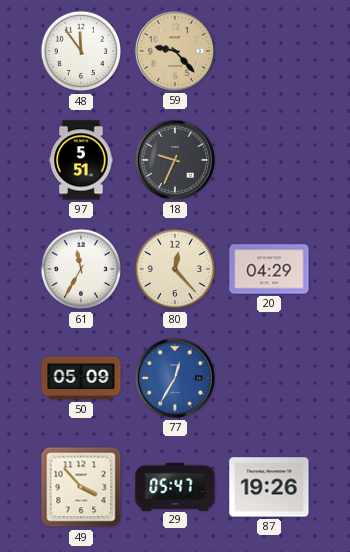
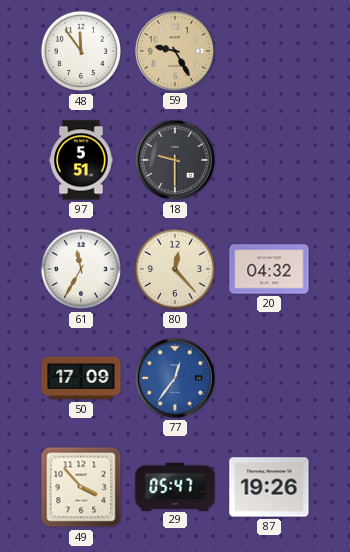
59: 9:23 -> 9:25
18: 9:34 -> 9:30
20: 04:29 -> 04:32
50: 05:09 -> 17:09
77: 12:35 -> 12:36
